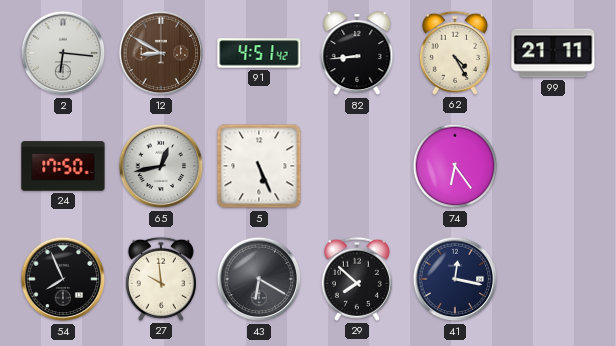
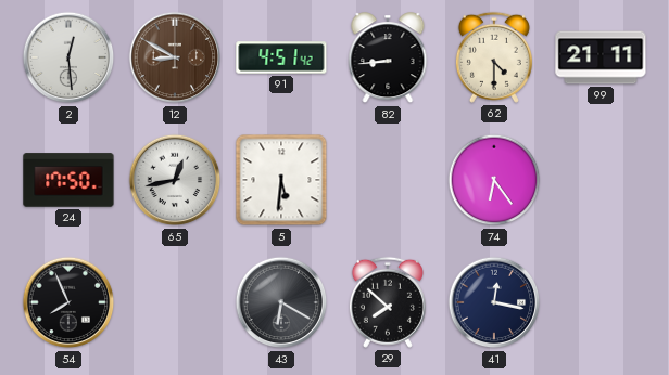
2: 6:16 -> 12:29
62: 4:25 -> 4:30
5: 5:26 -> 5:31
27: 9:59 -> none
